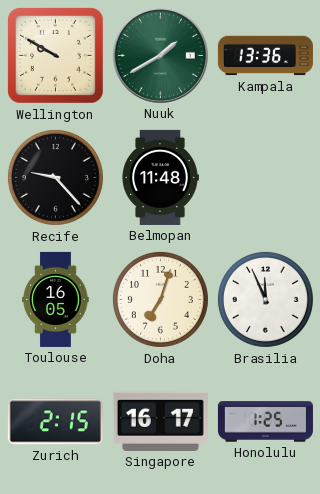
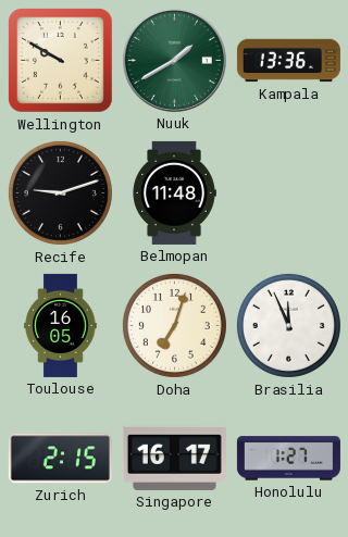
Recife: 9:23 -> 9:12
Honolulu: 1:25 -> 1:27
